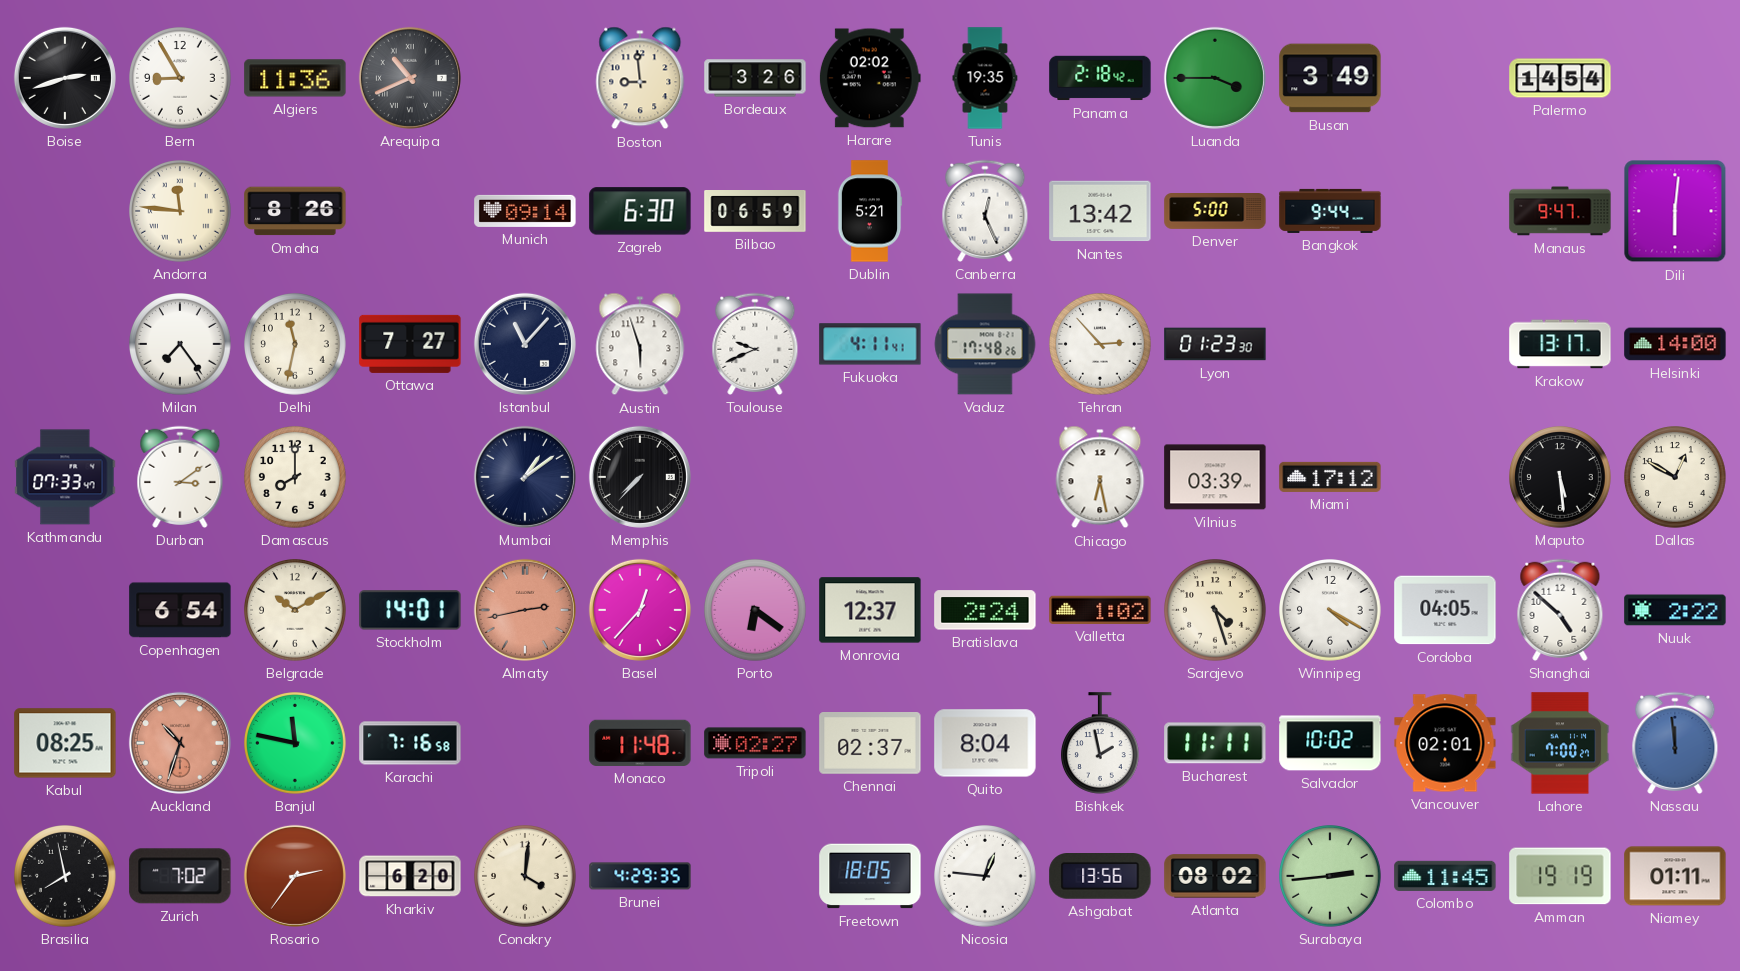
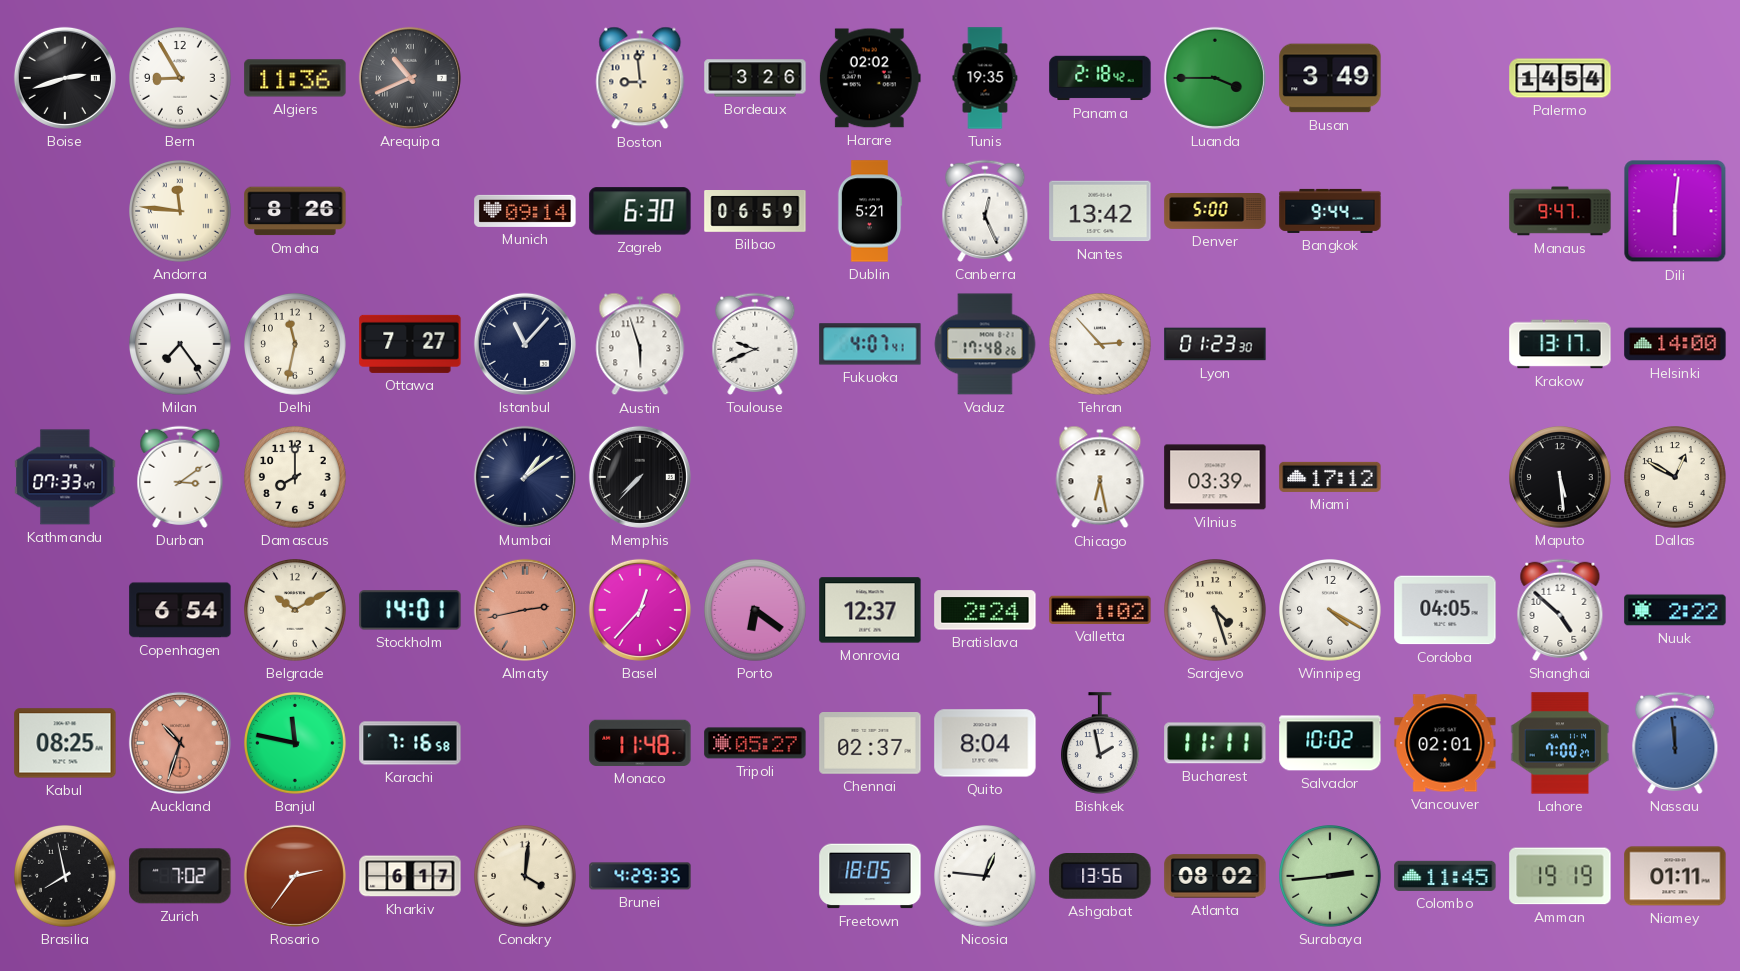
Fukuoka: 4:11 -> 4:07
Tripoli: 02:27 -> 05:27
Kharkiv: 6:20 -> 6:17
